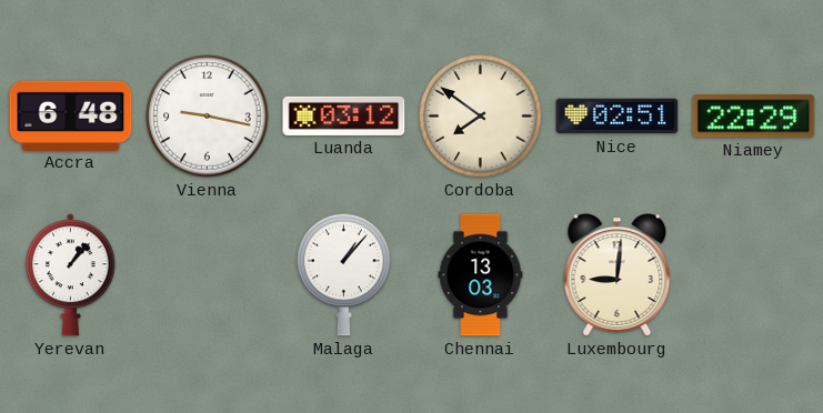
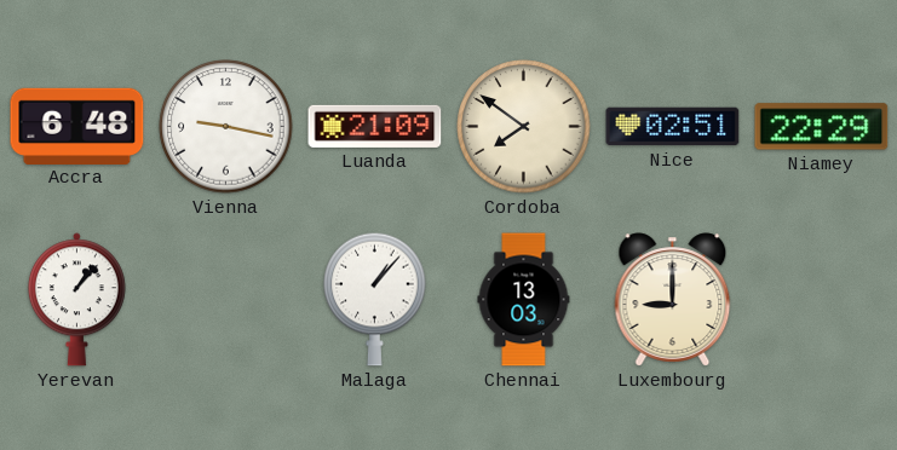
Luanda: 03:12 -> 21:09
Luxembourg: 9:01 -> 9:00
